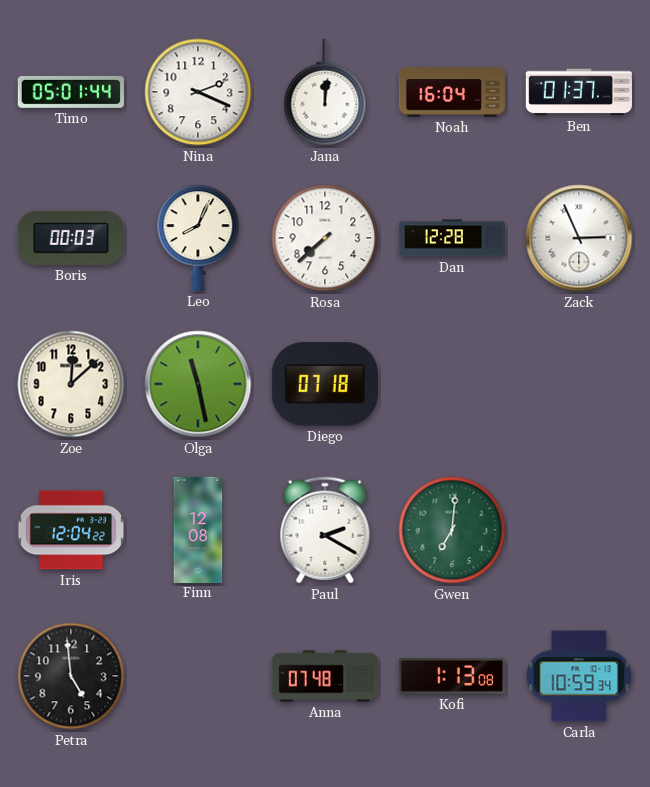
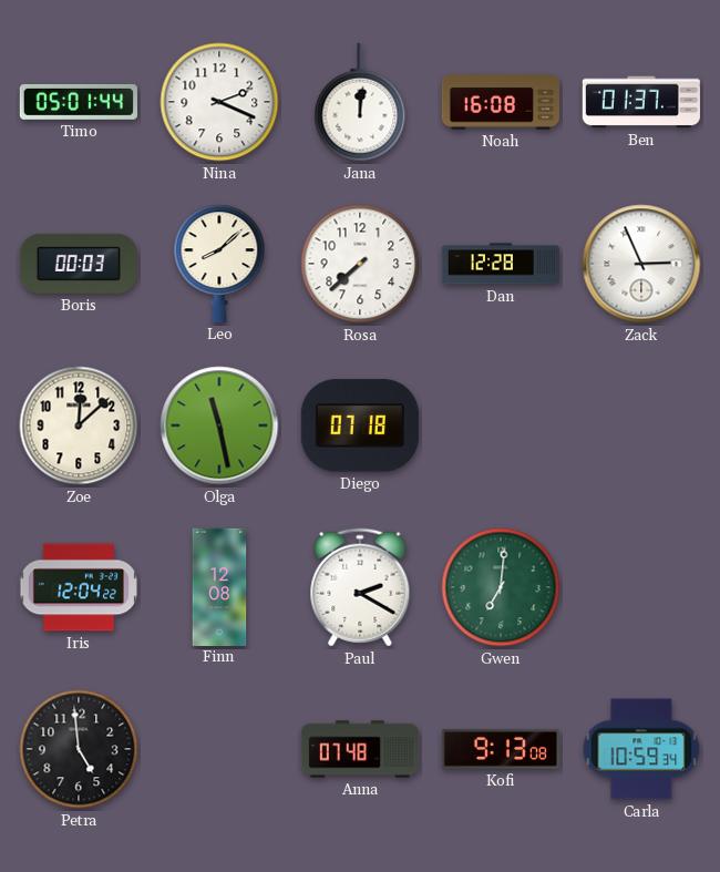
Noah: 16:04 -> 16:08
Leo: 8:04 -> 8:08
Kofi: 1:13 -> 9:13
